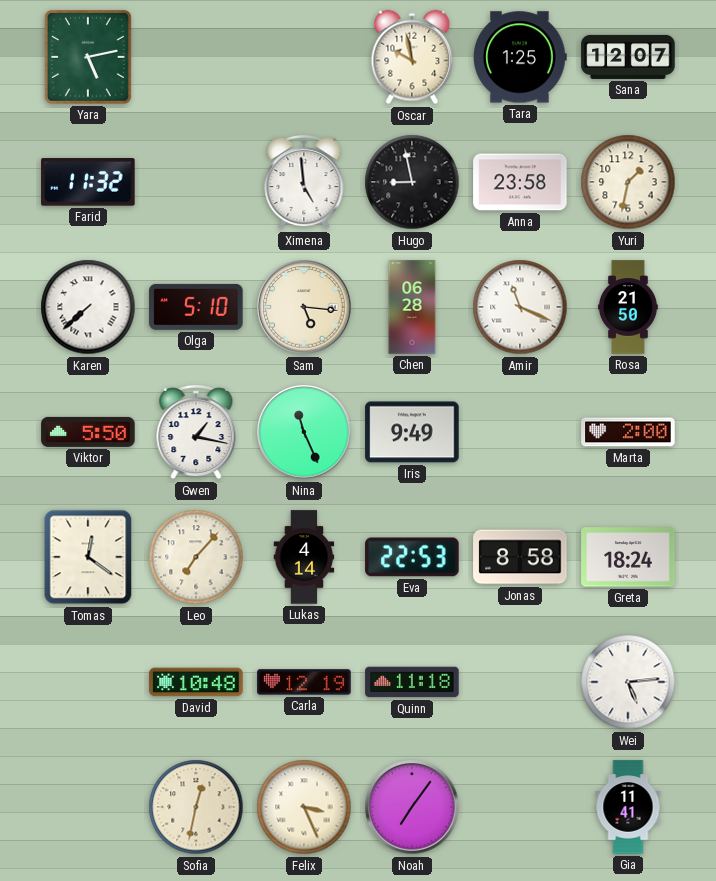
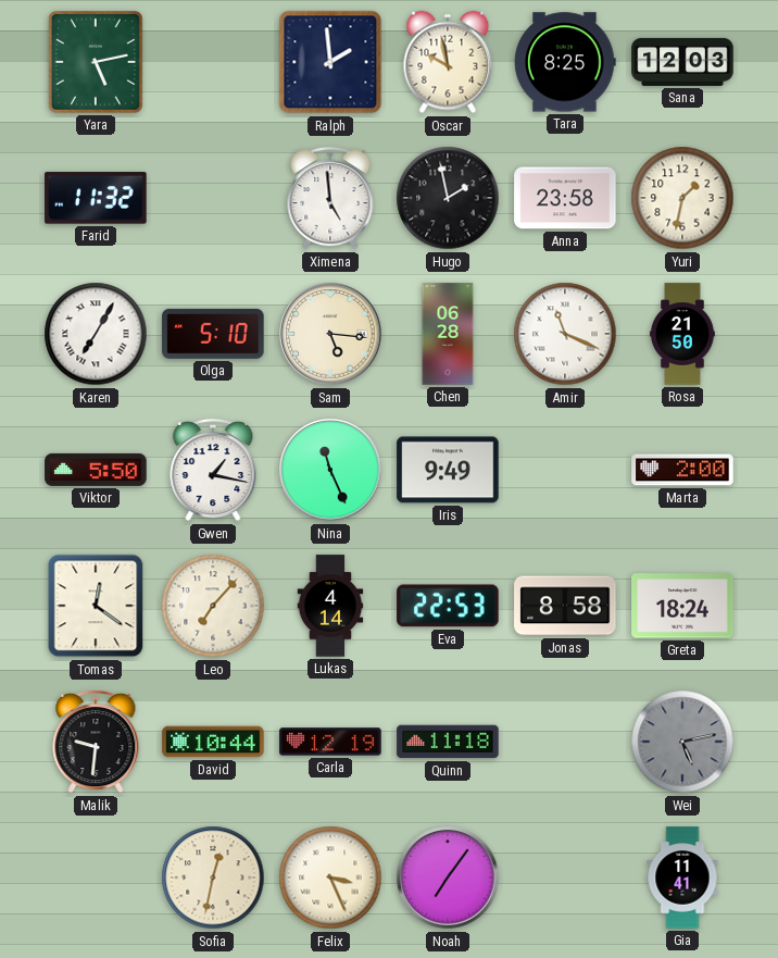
Ralph: none -> 1:59
Tara: 1:25 -> 8:25
Sana: 12:07 -> 12:03
Hugo: 8:58 -> 1:58
Karen: 7:38 -> 7:05
Malik: none -> 9:31
David: 10:48 -> 10:44
Wei: 5:14 -> 5:13
Wei dial: white -> grey
